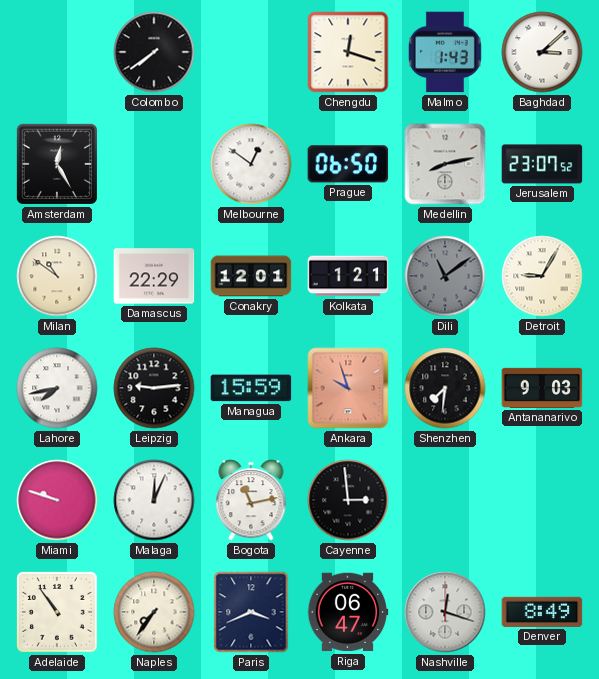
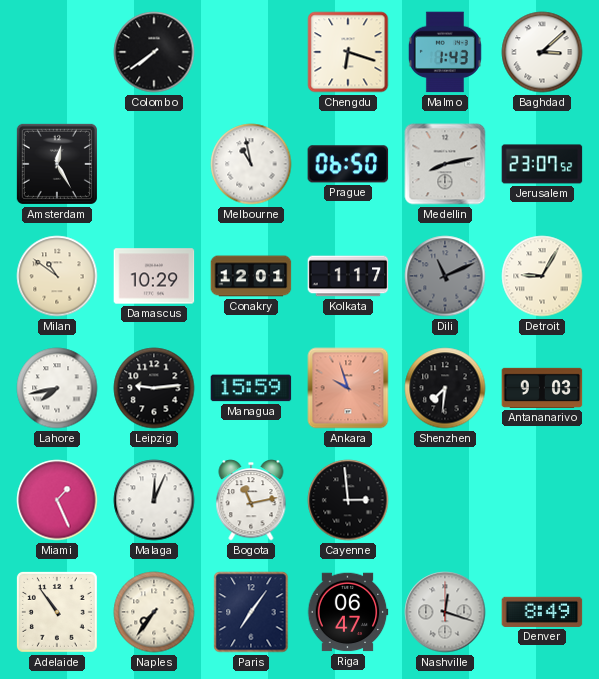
Chengdu: 12:18 -> 6:18
Melbourne: 12:51 -> 10:58
Damascus: 22:29 -> 10:29
Kolkata: 1:21 -> 1:17
Dili: 11:09 -> 11:11
Miami: 9:48 -> 1:26
Paris: 3:41 -> 7:06
